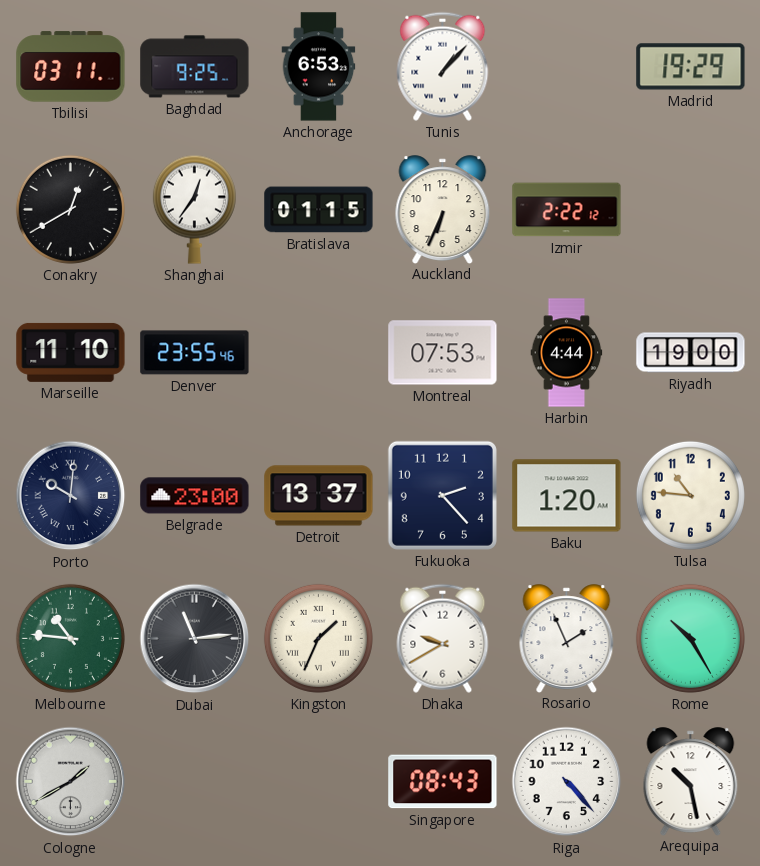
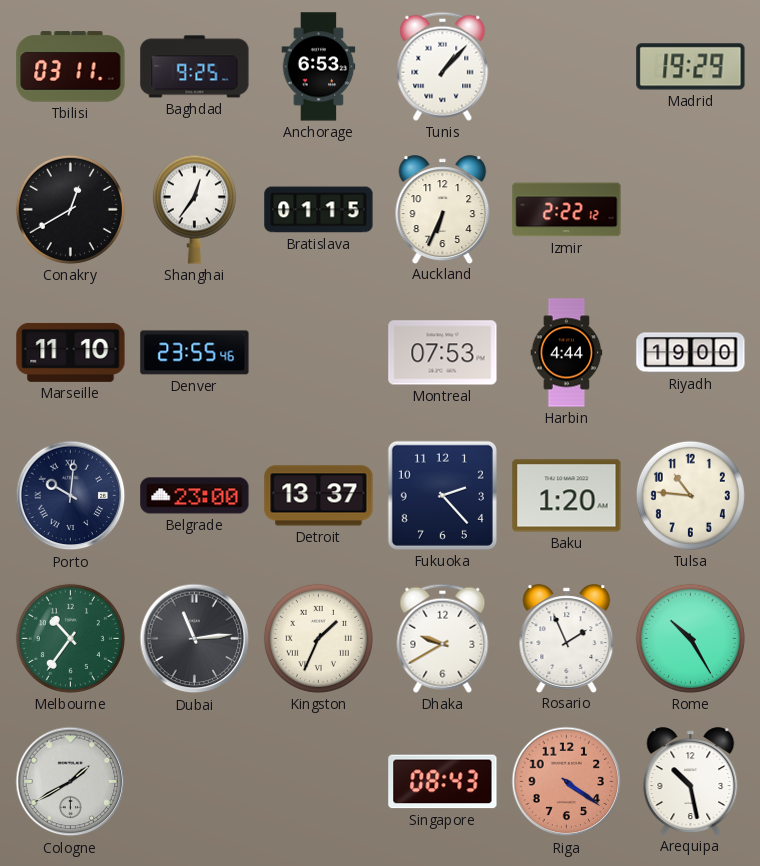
Melbourne: 10:46 -> 10:36
Riga: 4:23 -> 4:21
Riga dial: white -> salmon
